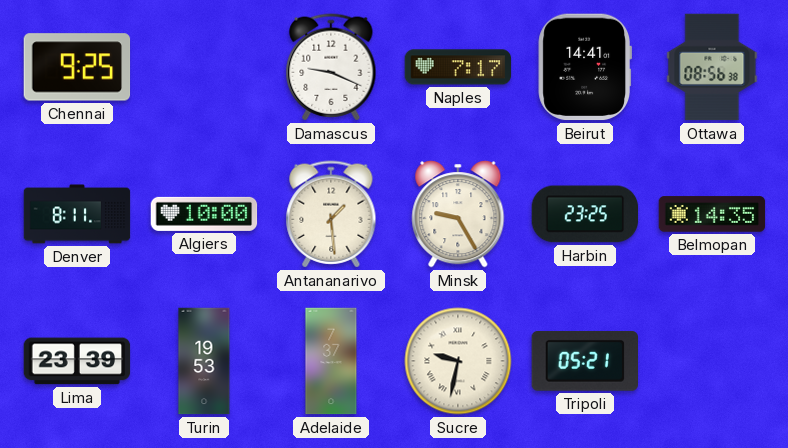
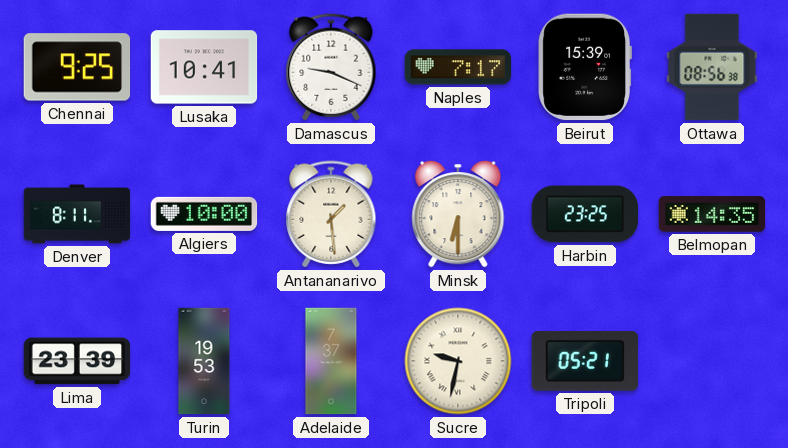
Lusaka: none -> 10:41
Beirut: 14:41 -> 15:39
Minsk: 9:25 -> 6:30
